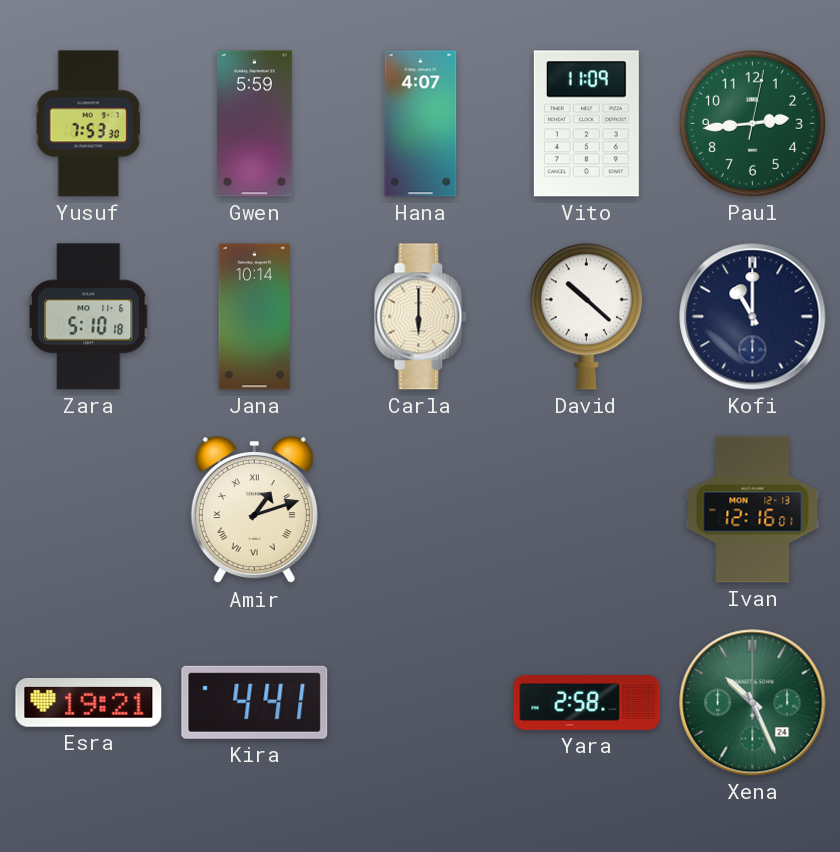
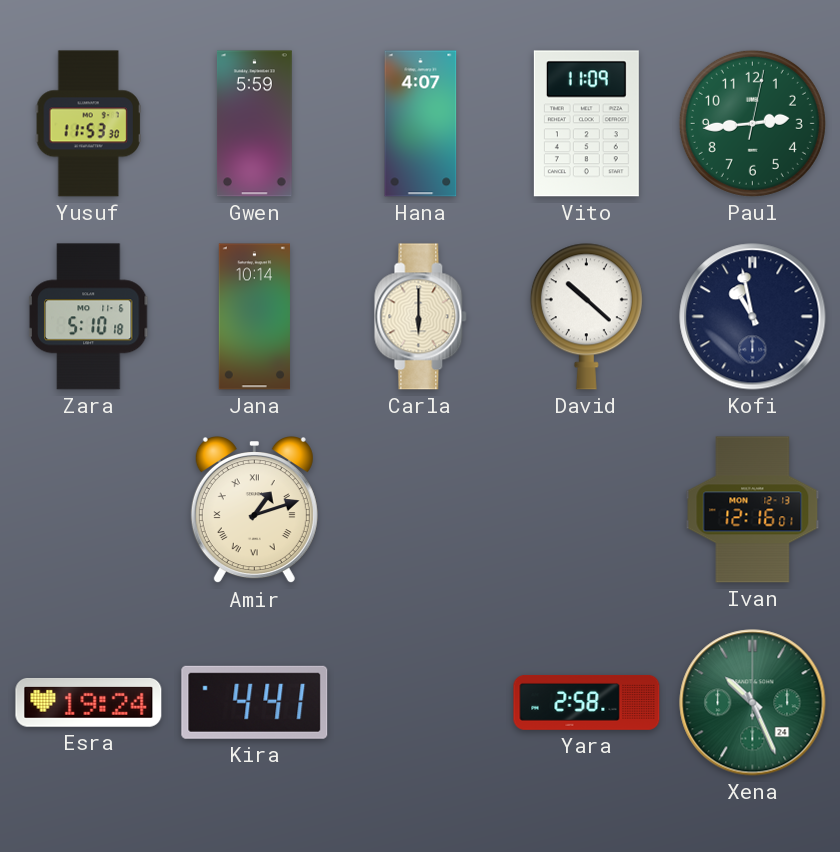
Yusuf: 7:53 -> 11:53
Kofi: 11:00 -> 10:58
Esra: 19:21 -> 19:24
